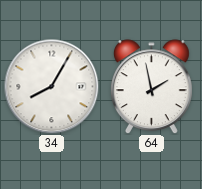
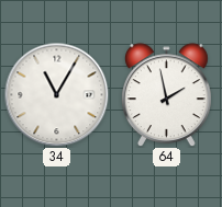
34: 8:05 -> 11:05
